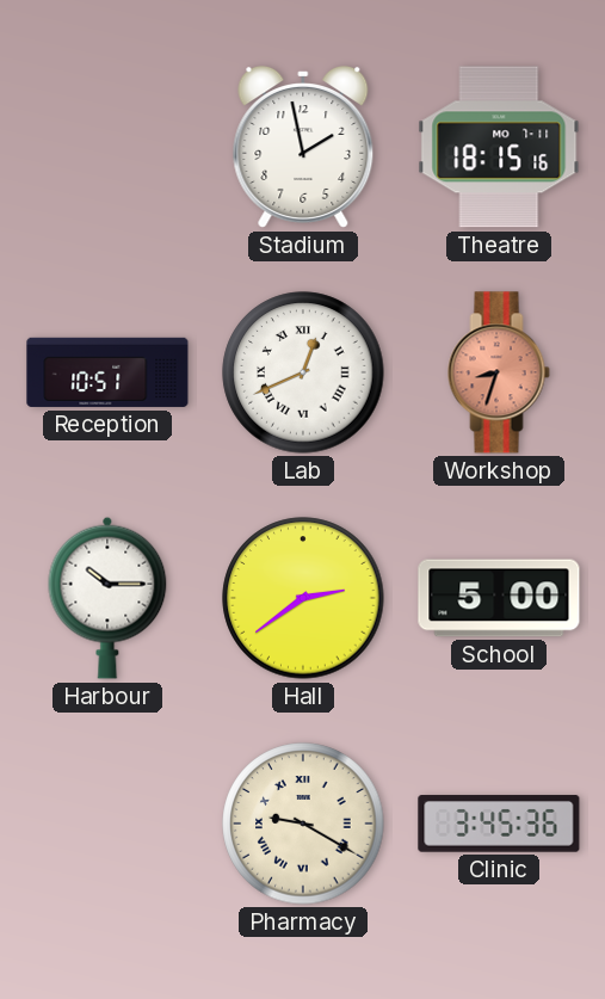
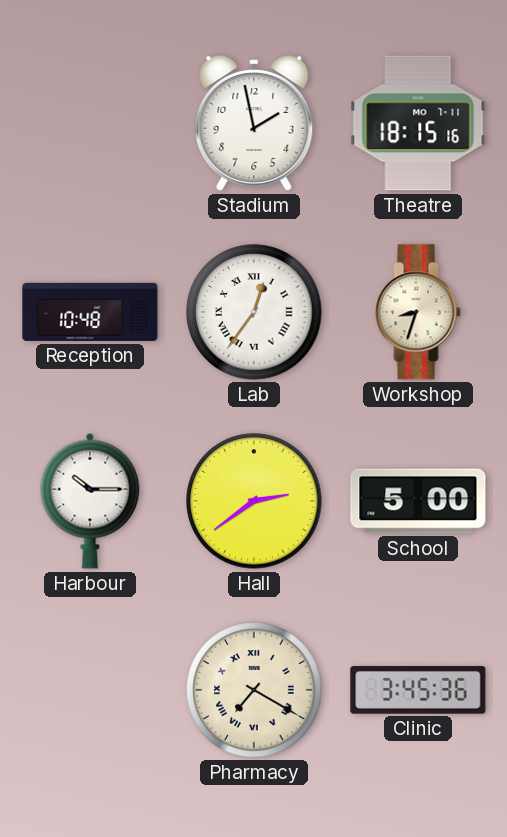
Reception: 10:51 -> 10:48
Lab: 12:41 -> 12:36
Workshop dial: salmon -> cream
Pharmacy: 9:20 -> 7:20
